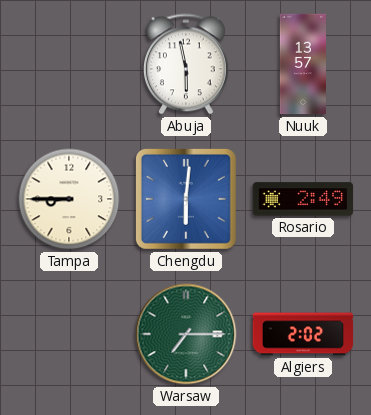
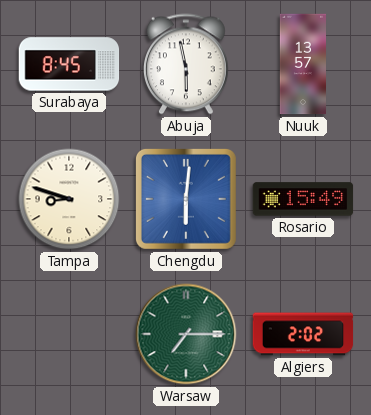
Surabaya: none -> 8:45
Tampa: 8:45 -> 8:48
Rosario: 2:49 -> 15:49
